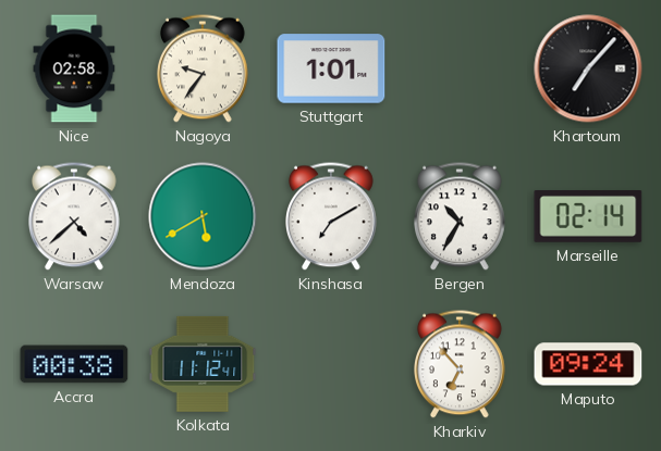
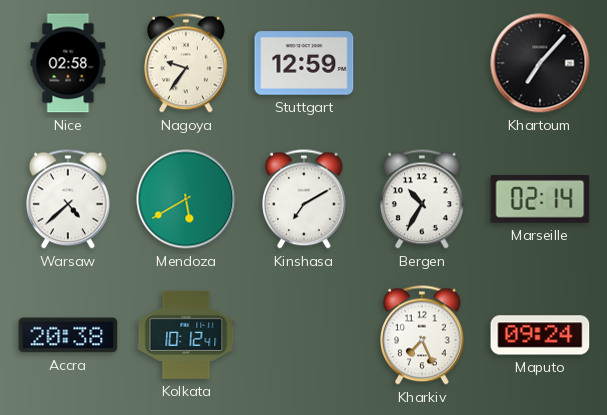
Stuttgart: 1:01 -> 12:59
Accra: 00:38 -> 20:38
Kolkata: 11:12 -> 10:12
Kharkiv: 6:53 -> 7:26
